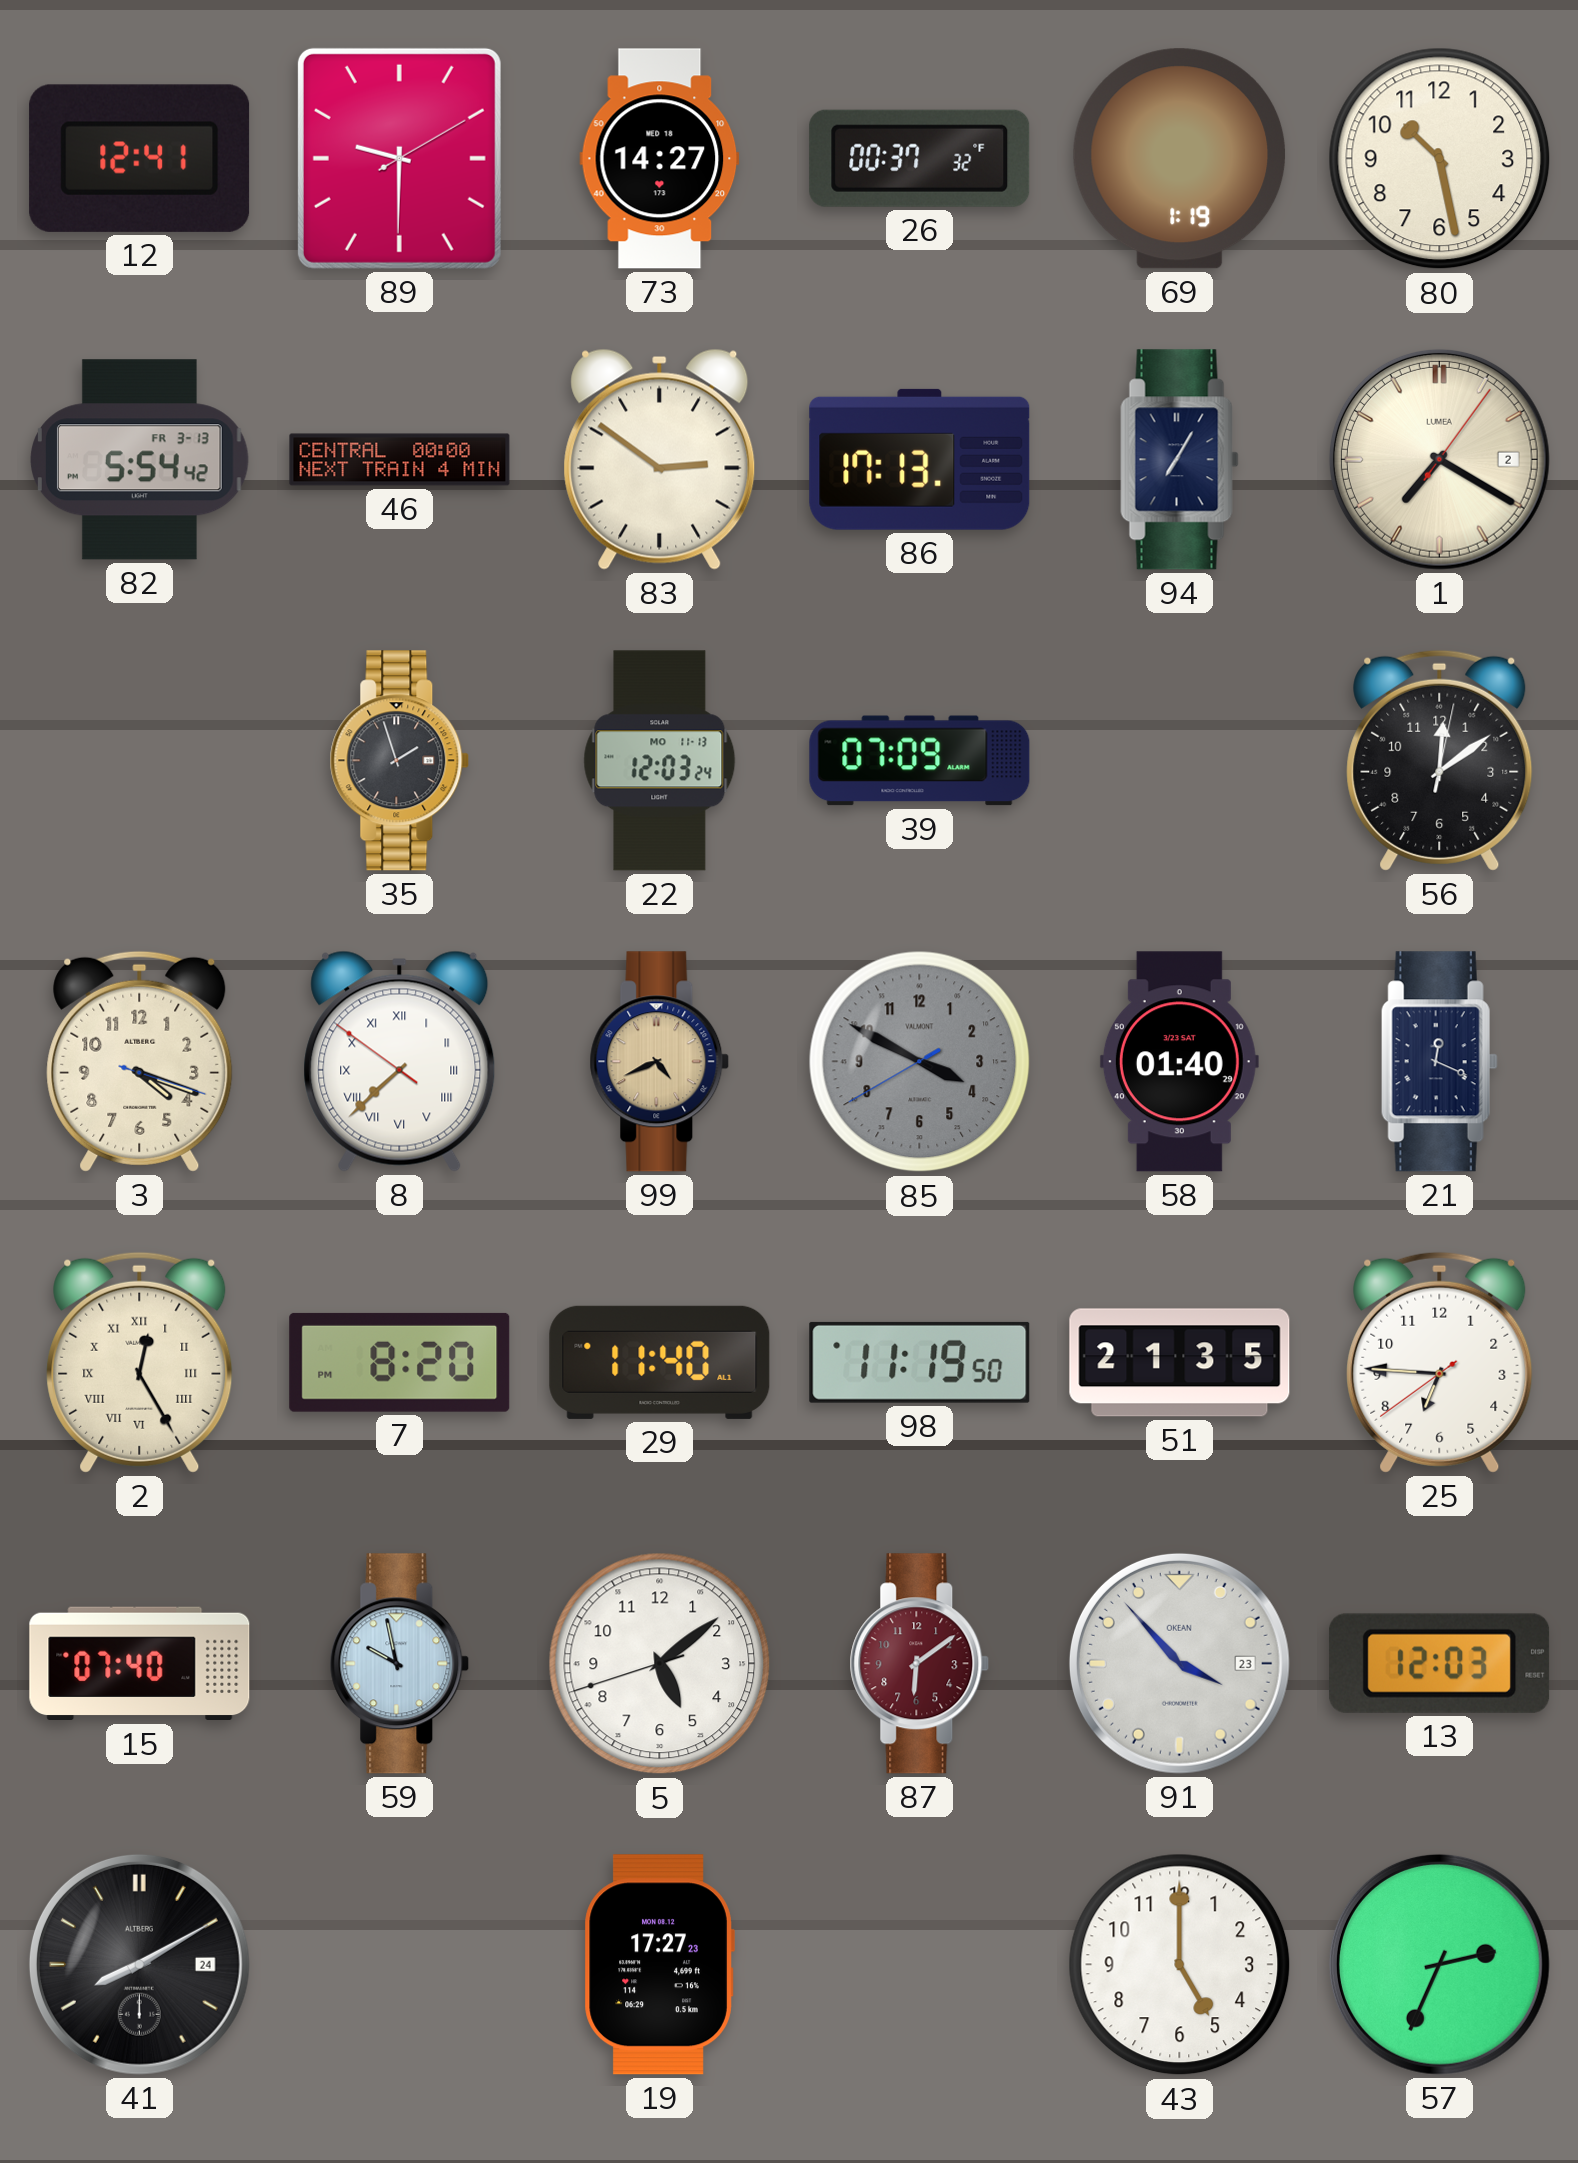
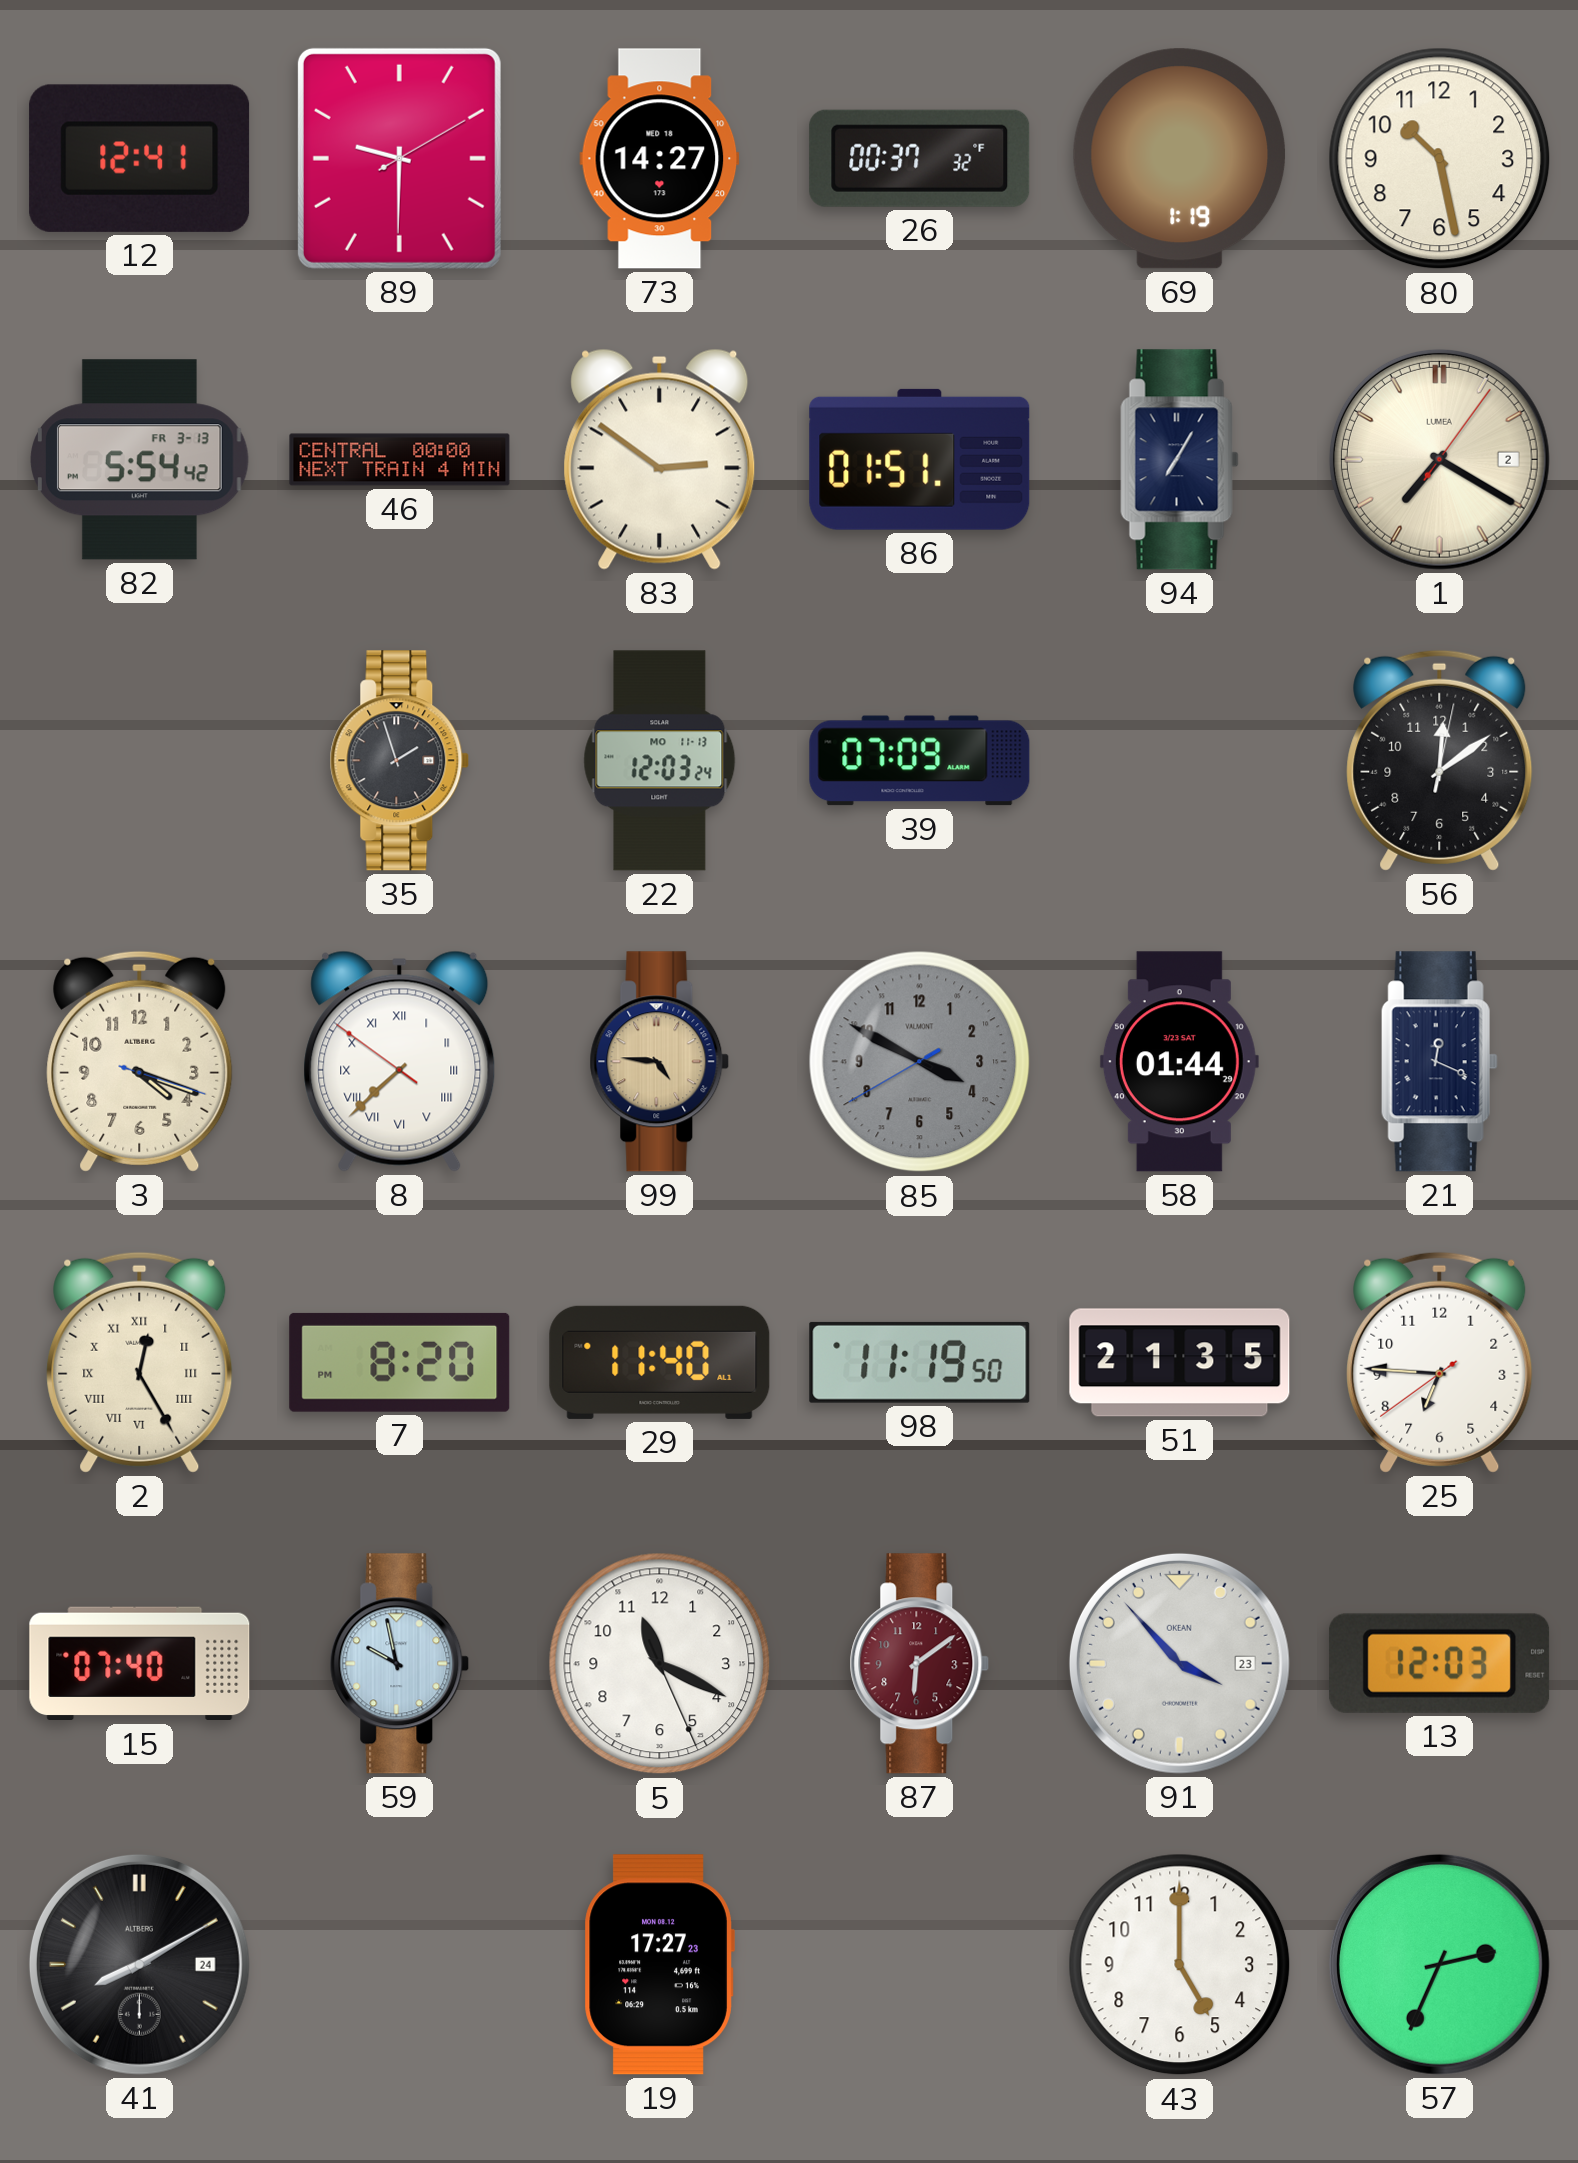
86: 17:13 -> 01:51
99: 4:41 -> 4:46
58: 01:40 -> 01:44
5: 5:08 -> 11:19
